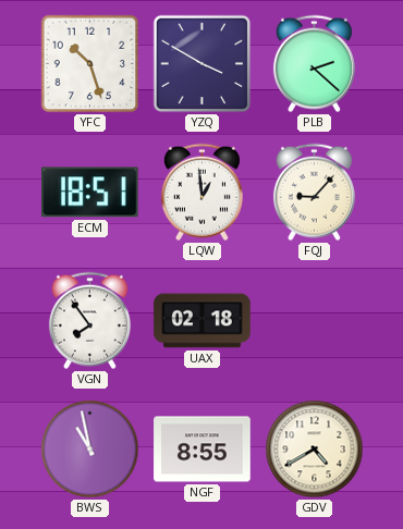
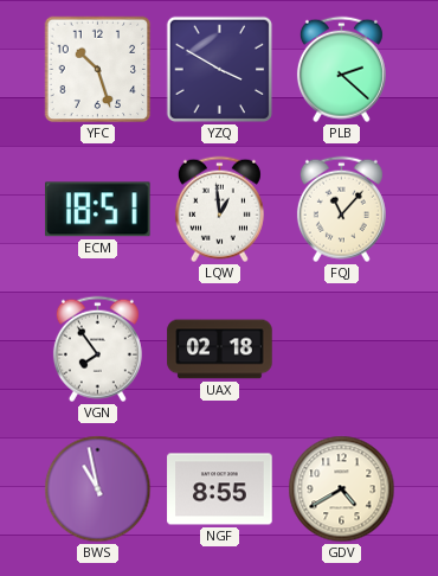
FQJ: 9:07 -> 11:07
